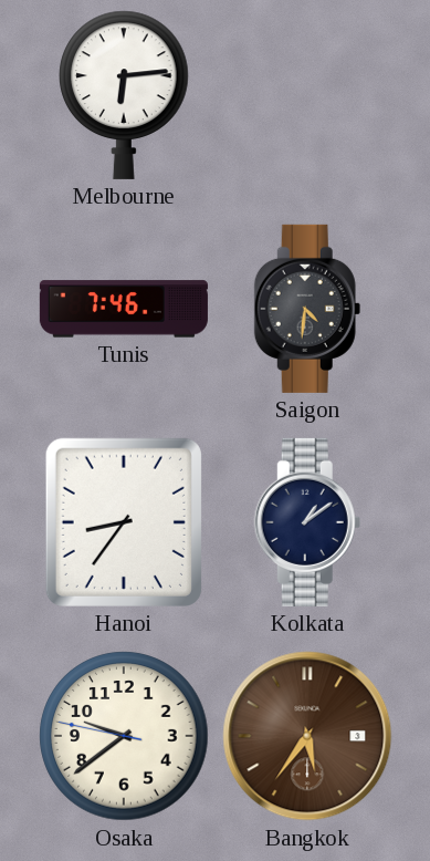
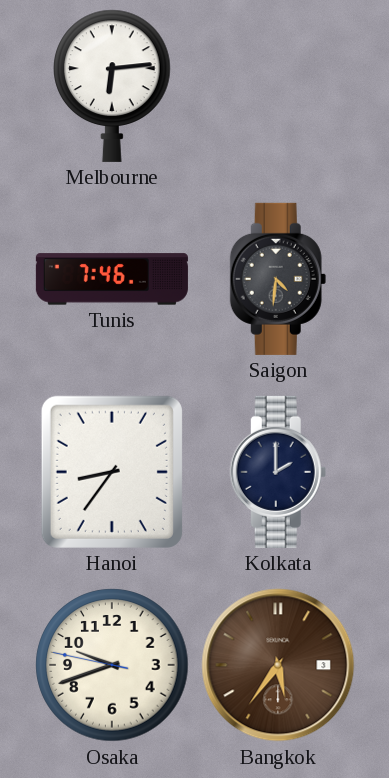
Kolkata: 1:09 -> 2:00
Osaka: 9:38 -> 9:41
